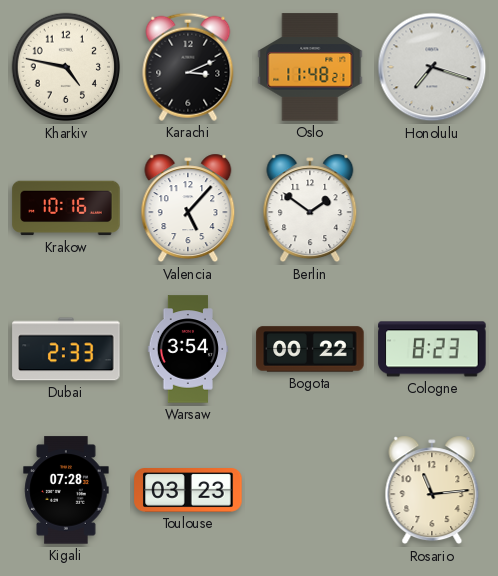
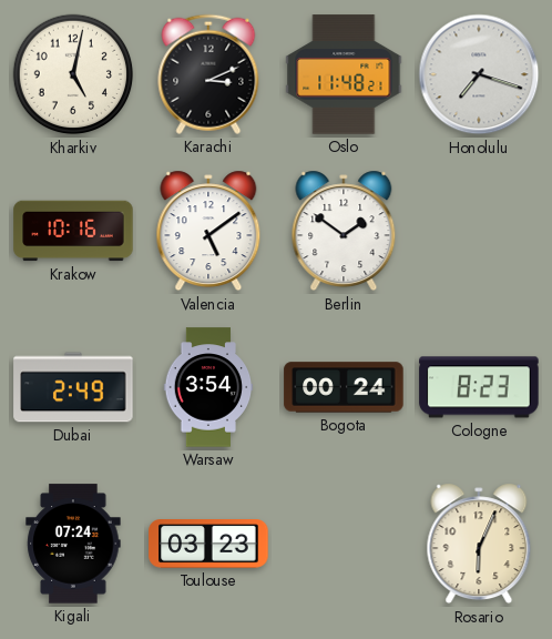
Kharkiv: 4:47 -> 5:02
Valencia: 5:07 -> 5:09
Dubai: 2:33 -> 2:49
Bogota: 00:22 -> 00:24
Kigali: 07:28 -> 07:24
Rosario: 11:14 -> 6:04
